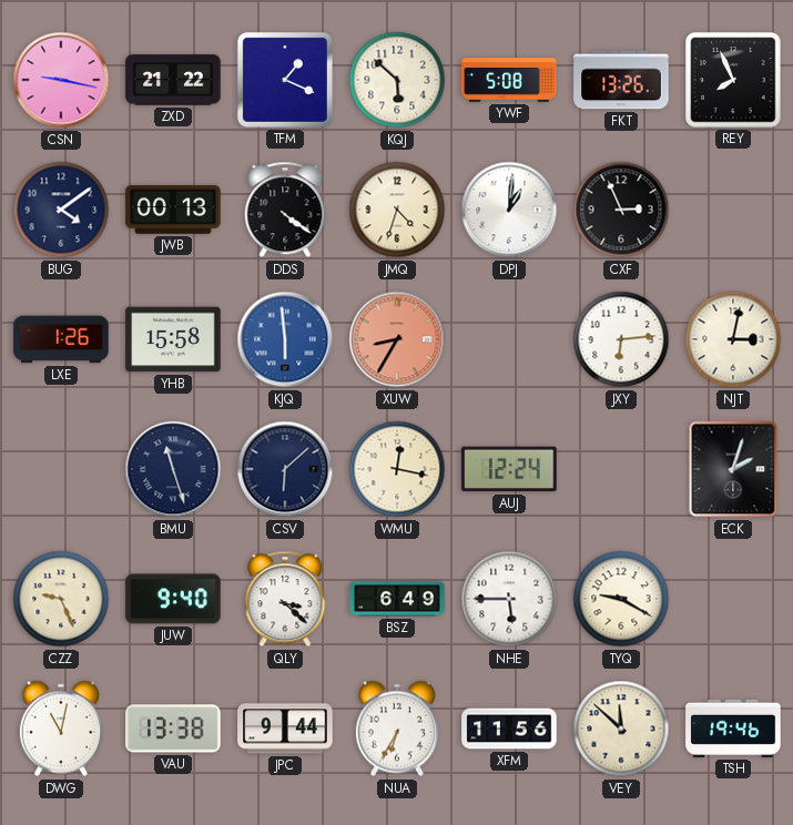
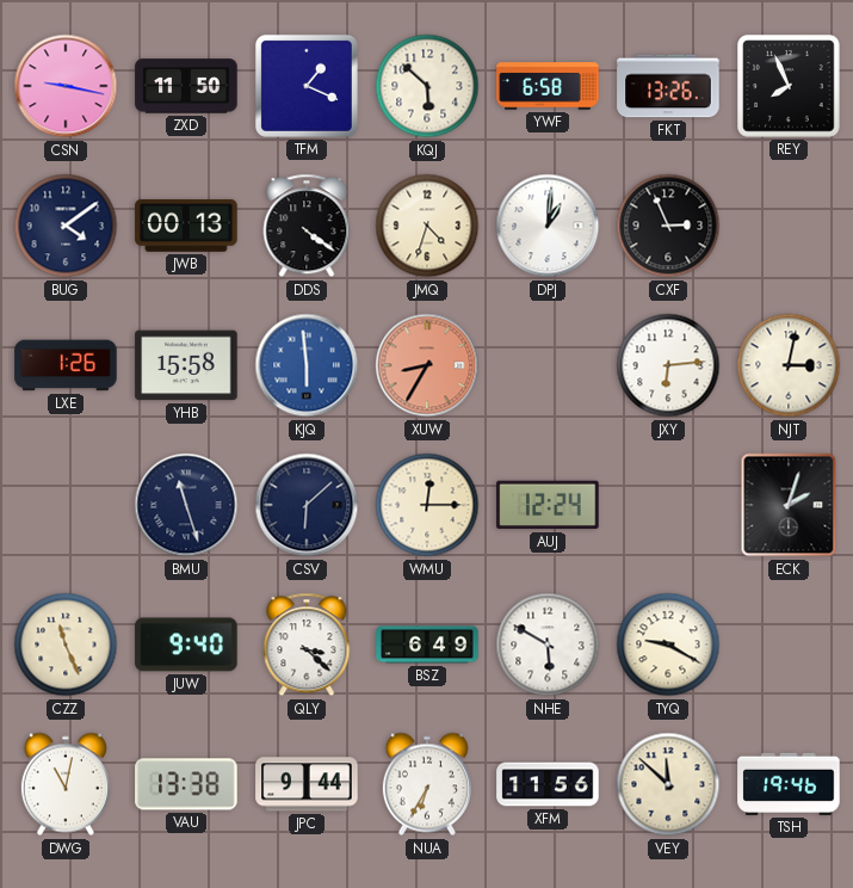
ZXD: 21:22 -> 11:50
YWF: 5:08 -> 6:58
WMU: 12:17 -> 12:15
CZZ: 9:26 -> 11:26
NHE: 5:45 -> 5:50
